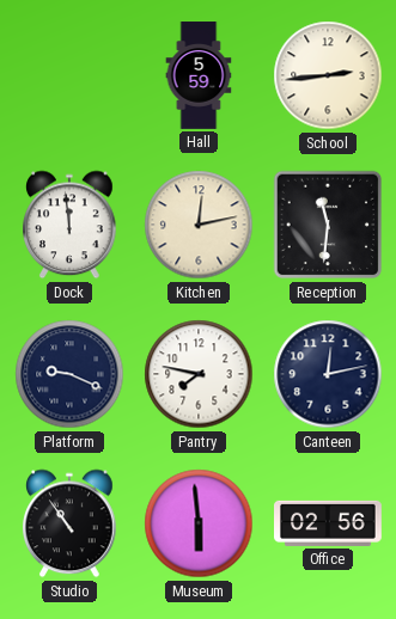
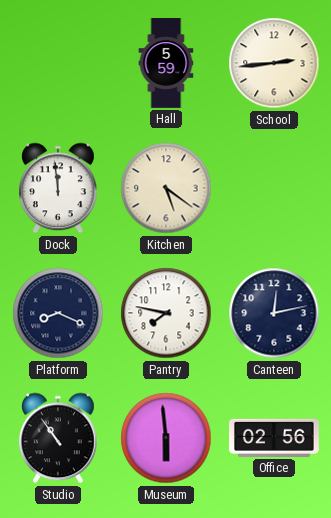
Kitchen: 12:13 -> 5:21
Reception: 11:31 -> none
Platform: 9:19 -> 8:19
